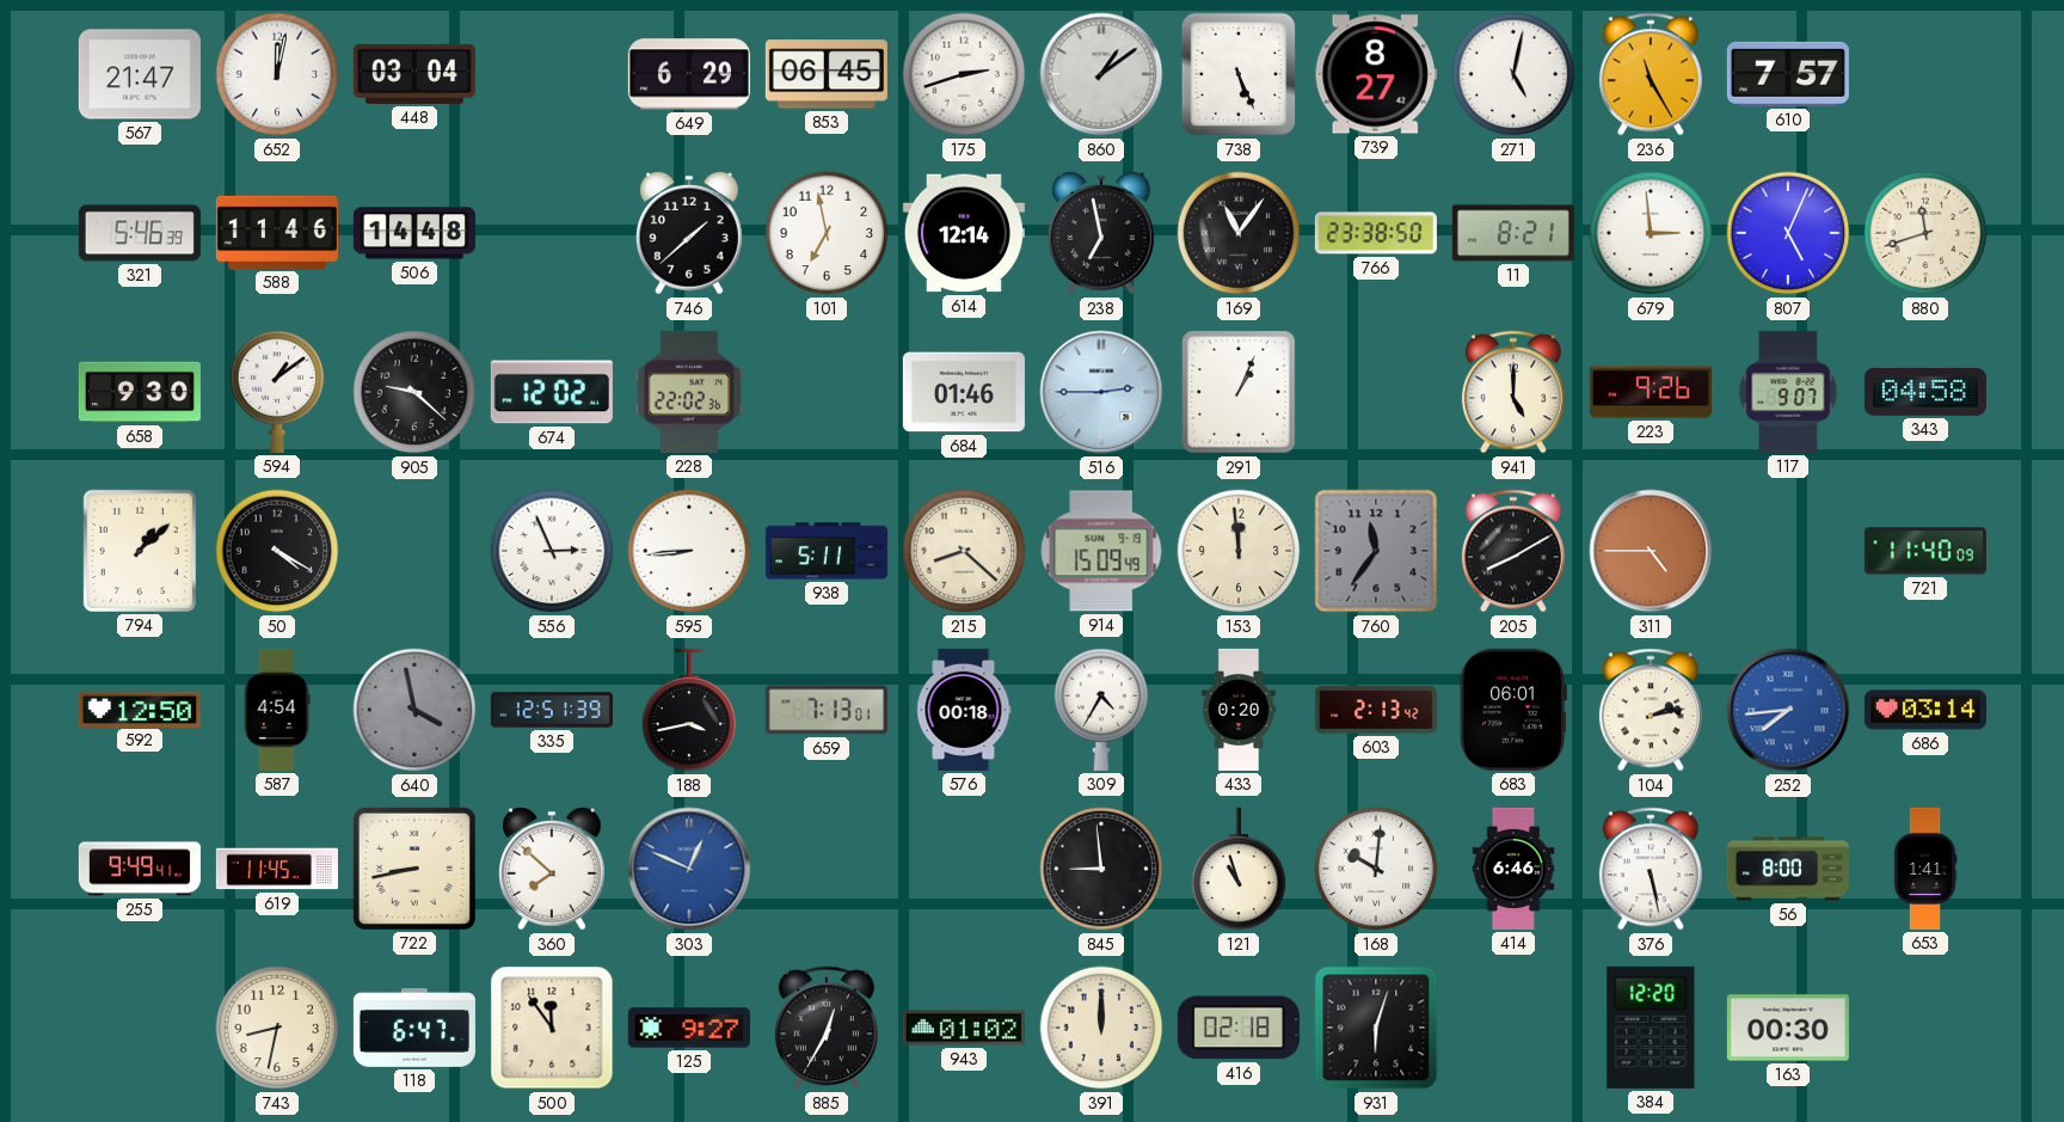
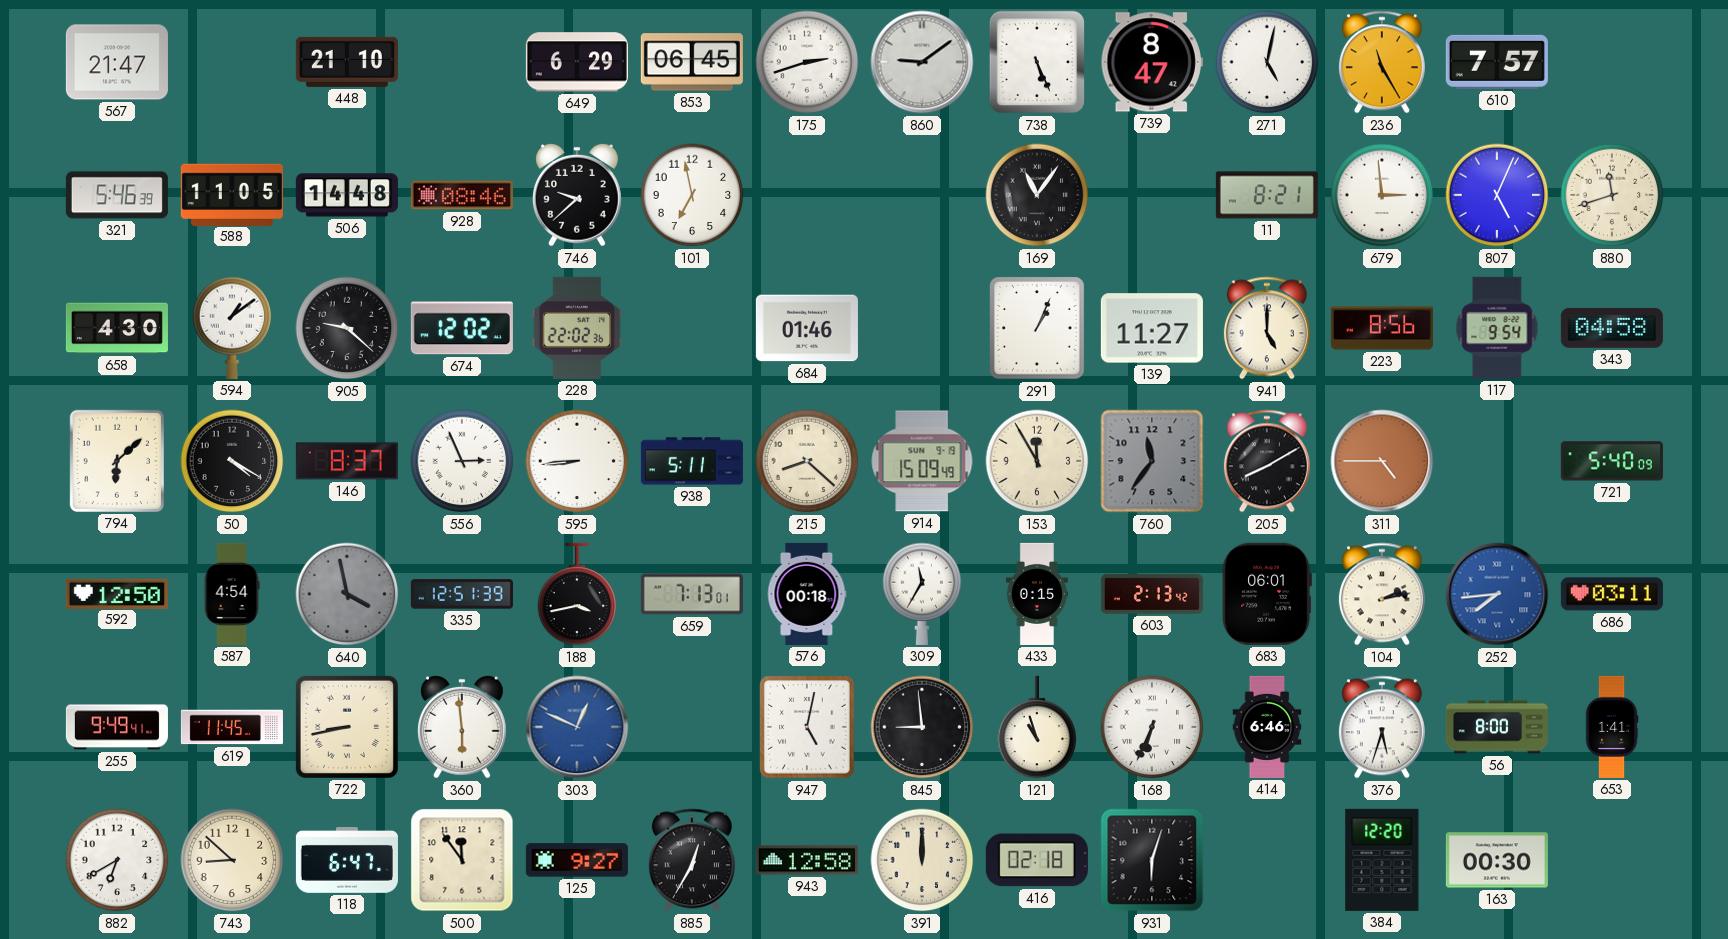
652: 12:02 -> none
448: 03:04 -> 21:10
860: 1:09 -> 9:09
739: 8:27 -> 8:47
588: 11:46 -> 11:05
928: none -> 08:46
746: 1:38 -> 9:38
614: 12:14 -> none
238: 6:58 -> none
766: 23:38 -> none
658: 9:30 -> 4:30
516: 2:45 -> none
139: none -> 11:27
223: 9:26 -> 8:56
117: 9:07 -> 9:54
794: 1:08 -> 6:08
146: none -> 8:37
153: 11:59 -> 11:55
721: 11:40 -> 5:40
309: 4:35 -> 11:35
433: 0:20 -> 0:15
686: 03:14 -> 03:11
360: 7:52 -> 5:59
947: none -> 5:02
168: 10:01 -> 6:34
376: 5:28 -> 5:33
882: none -> 6:40
743: 8:32 -> 8:52
943: 01:02 -> 12:58
